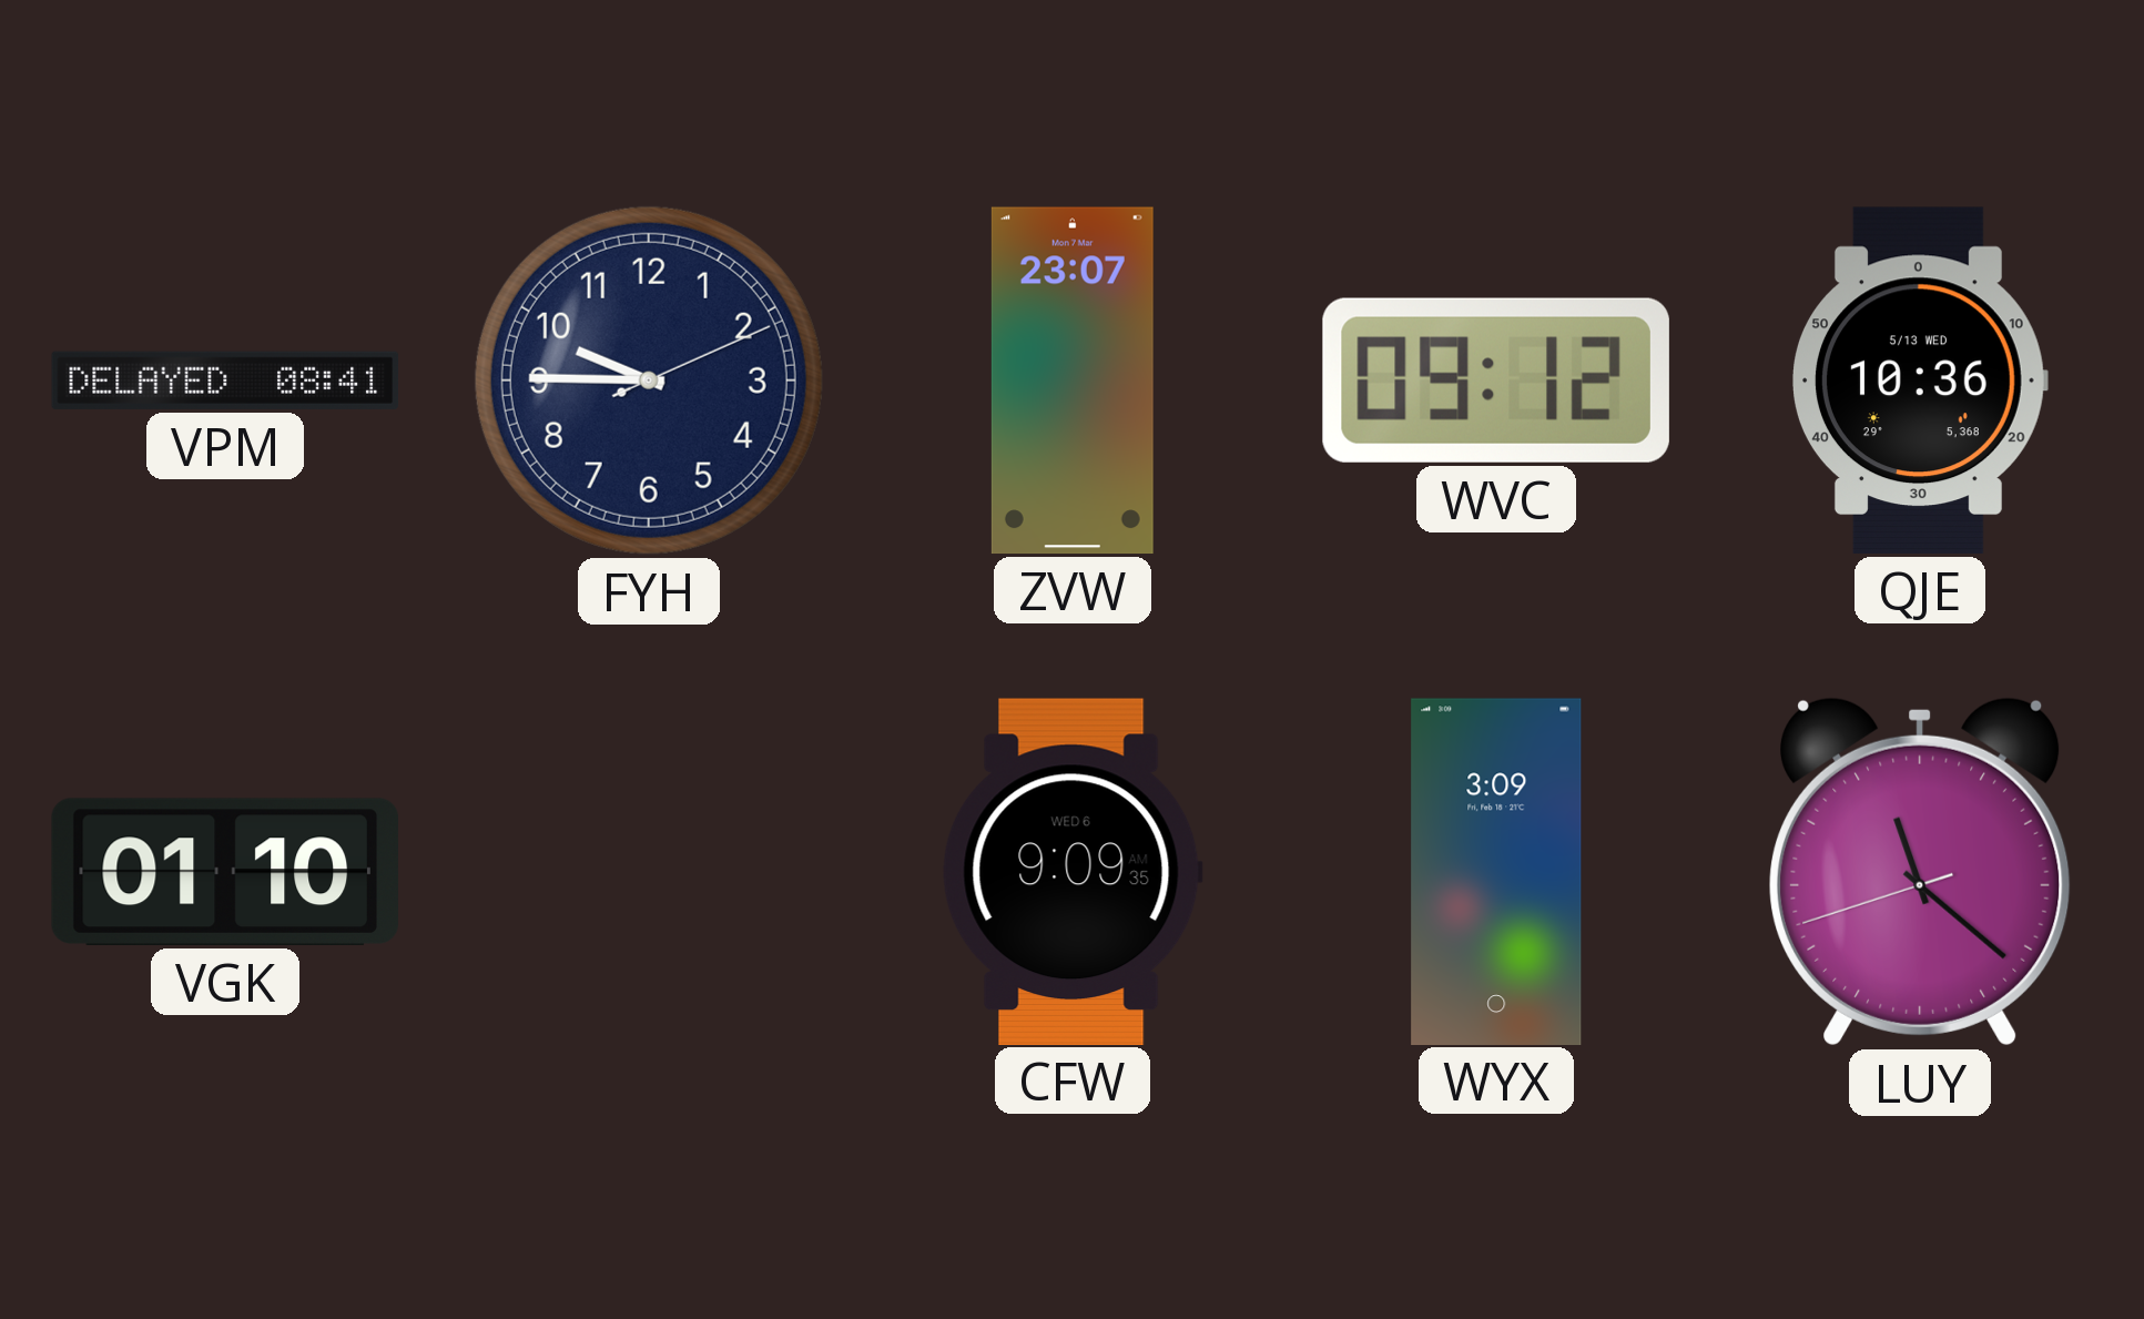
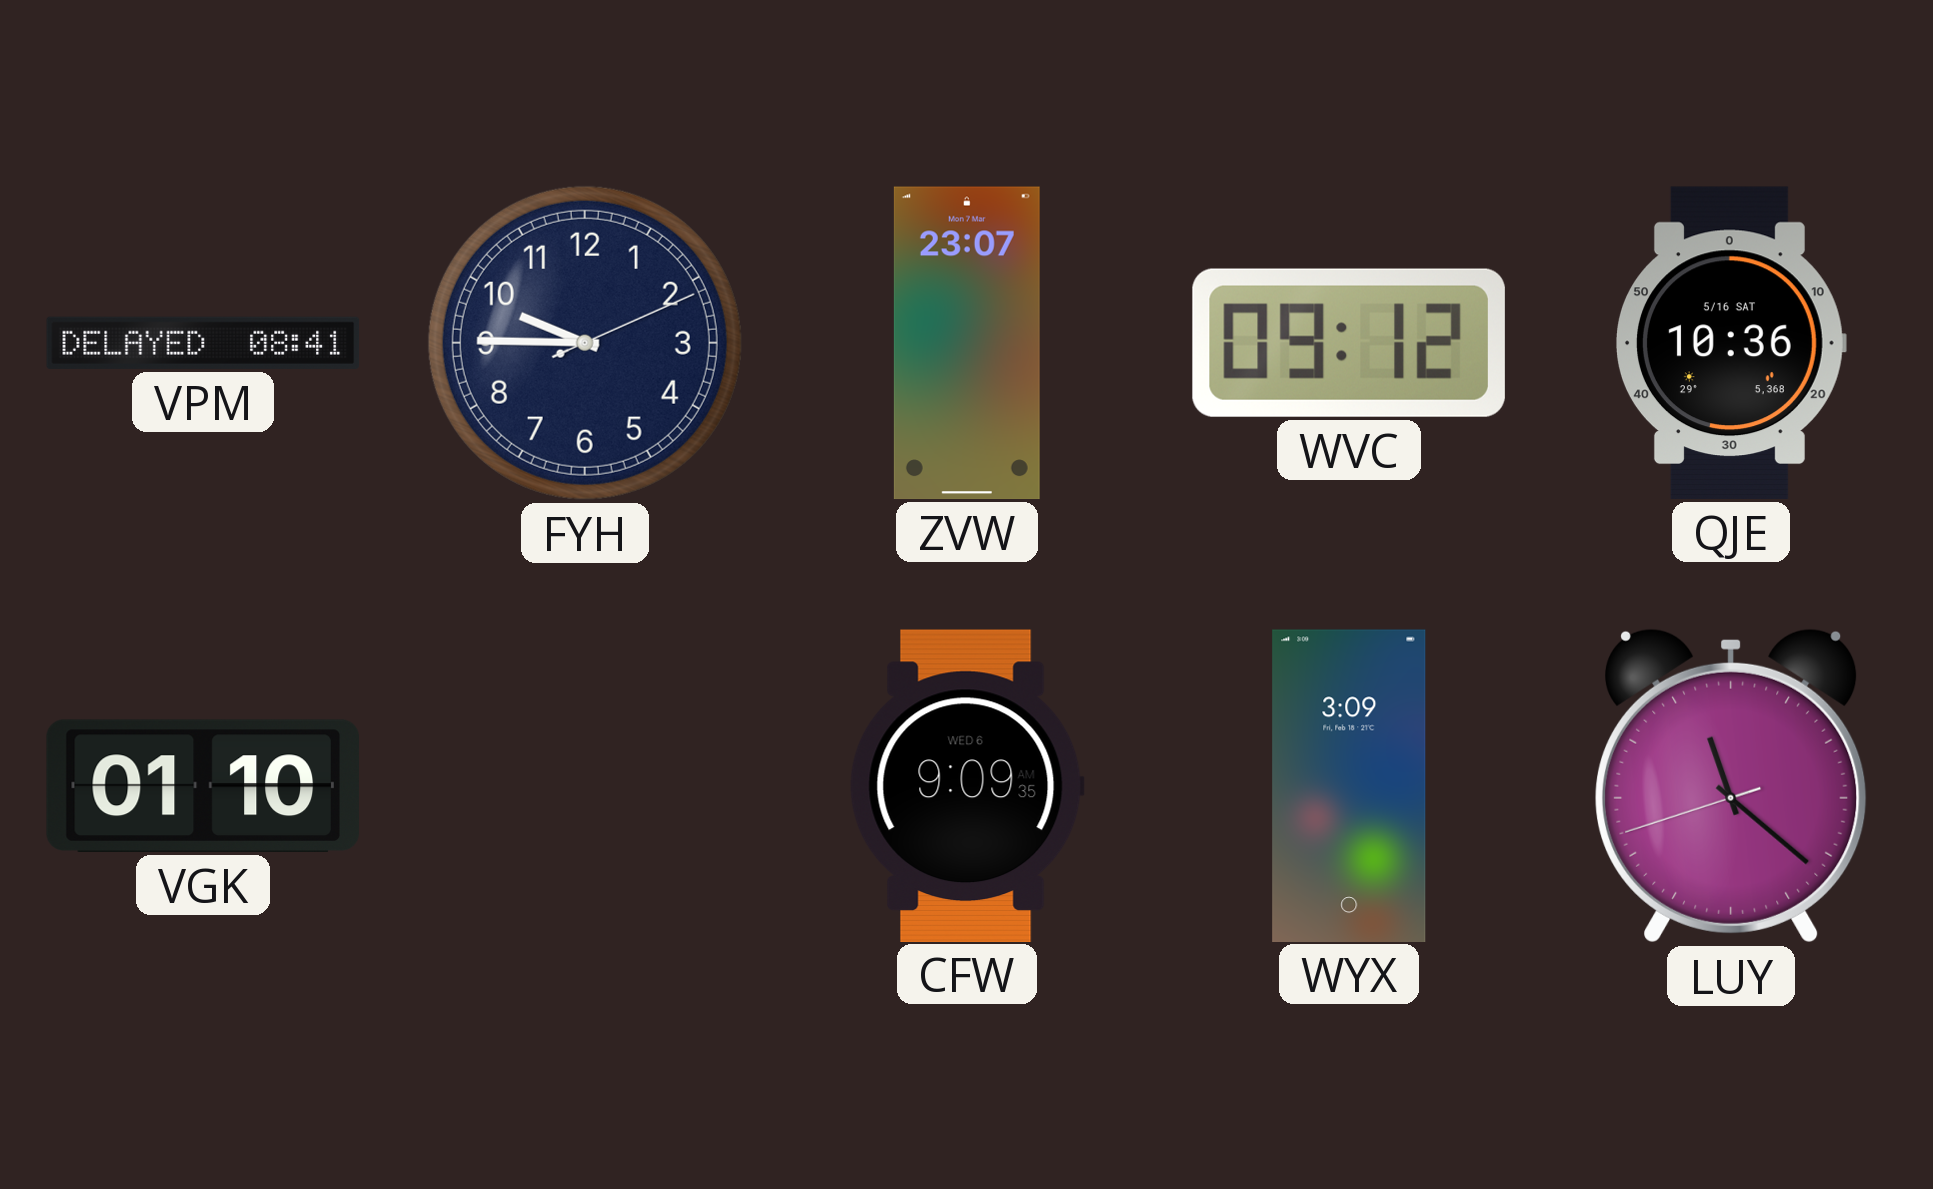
QJE date: 5/13 WED -> 5/16 SAT
